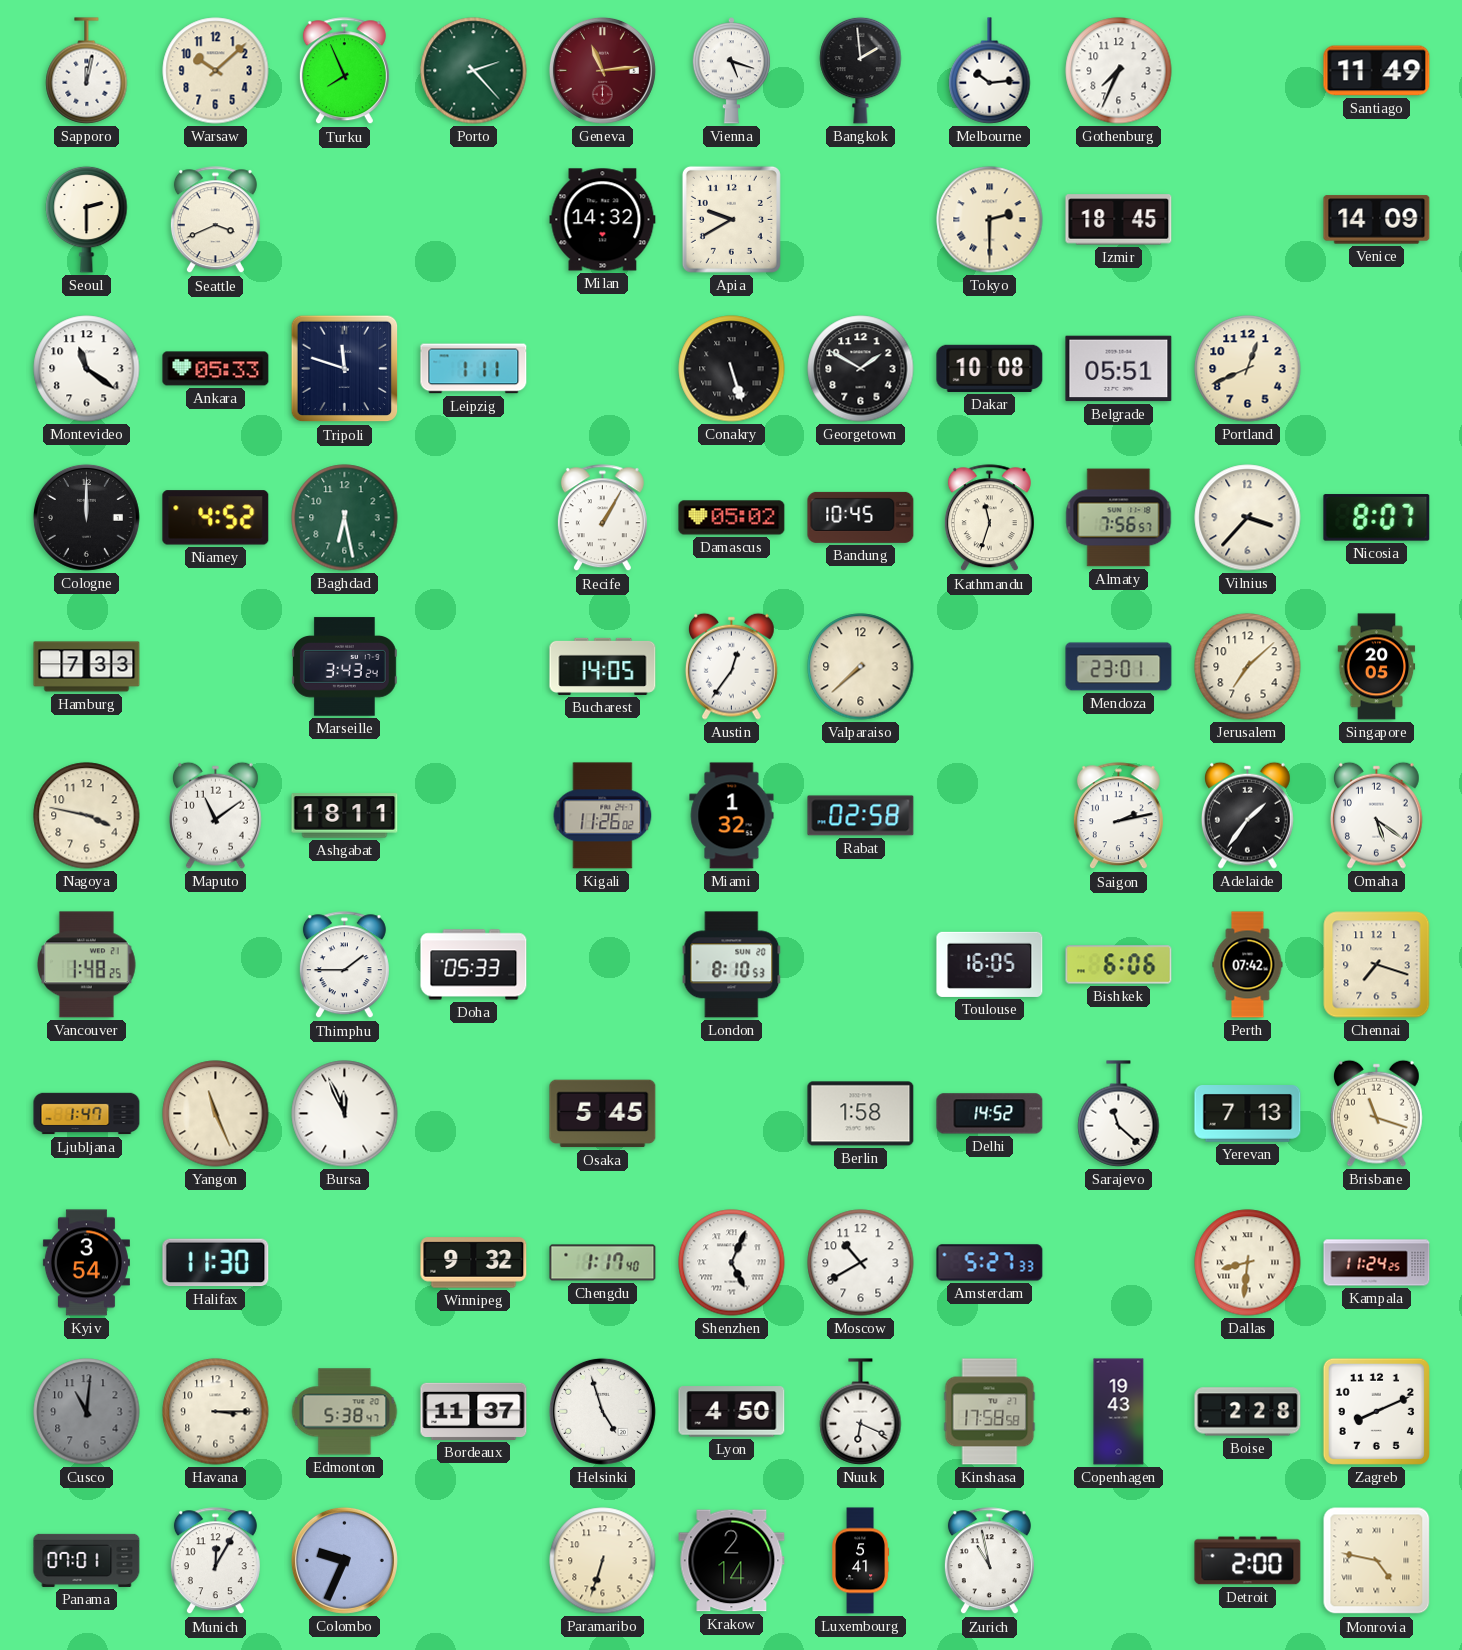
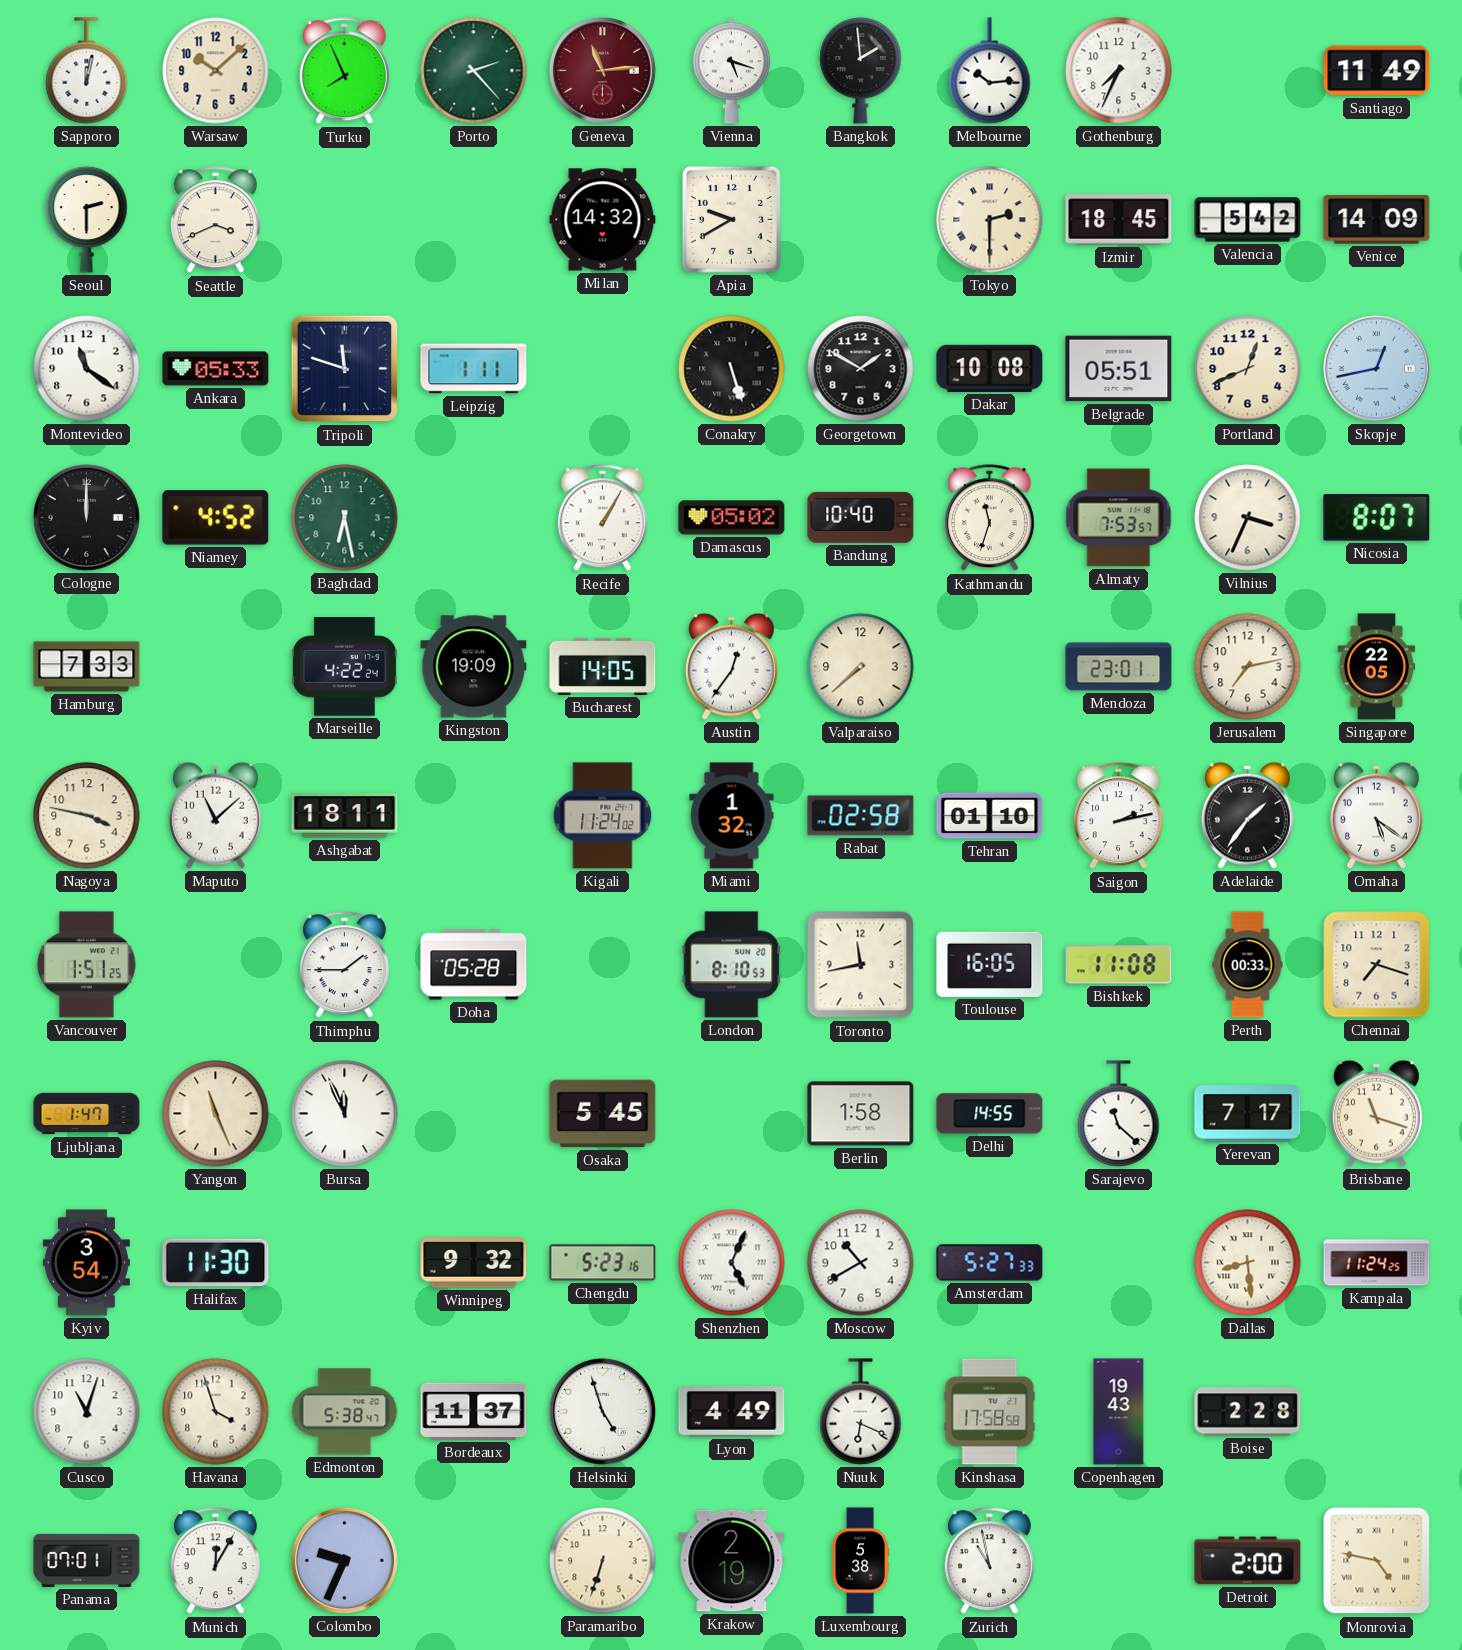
Valencia: none -> 5:42
Skopje: none -> 12:43
Bandung: 10:45 -> 10:40
Almaty: 7:56 -> 7:53
Vilnius: 3:37 -> 3:34
Marseille: 3:43 -> 4:22
Kingston: none -> 19:09
Jerusalem: 7:08 -> 7:13
Singapore: 20:05 -> 22:05
Maputo: 11:09 -> 11:08
Kigali: 11:26 -> 11:24
Tehran: none -> 01:10
Vancouver: 1:48 -> 1:51
Doha: 05:33 -> 05:28
Toronto: none -> 11:43
Bishkek: 6:06 -> 11:08
Perth: 07:42 -> 00:33
Delhi: 14:52 -> 14:55
Yerevan: 7:13 -> 7:17
Chengdu: 1:17 -> 5:23
Dallas: 8:31 -> 8:29
Cusco: 11:01 -> 11:03
Cusco dial: grey -> white
Havana: 3:15 -> 3:57
Lyon: 4:50 -> 4:49
Zagreb: 8:11 -> none
Krakow: 2:14 -> 2:19
Luxembourg: 5:41 -> 5:38
